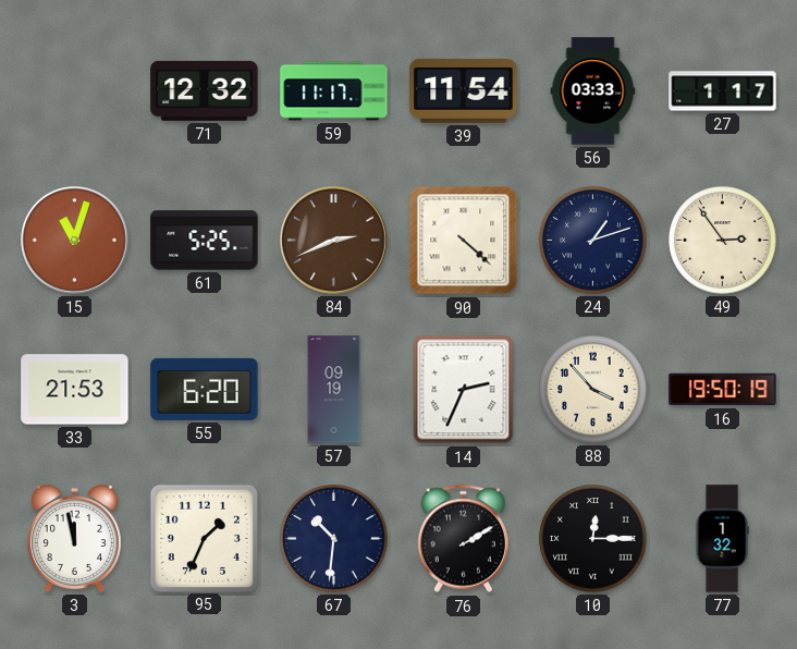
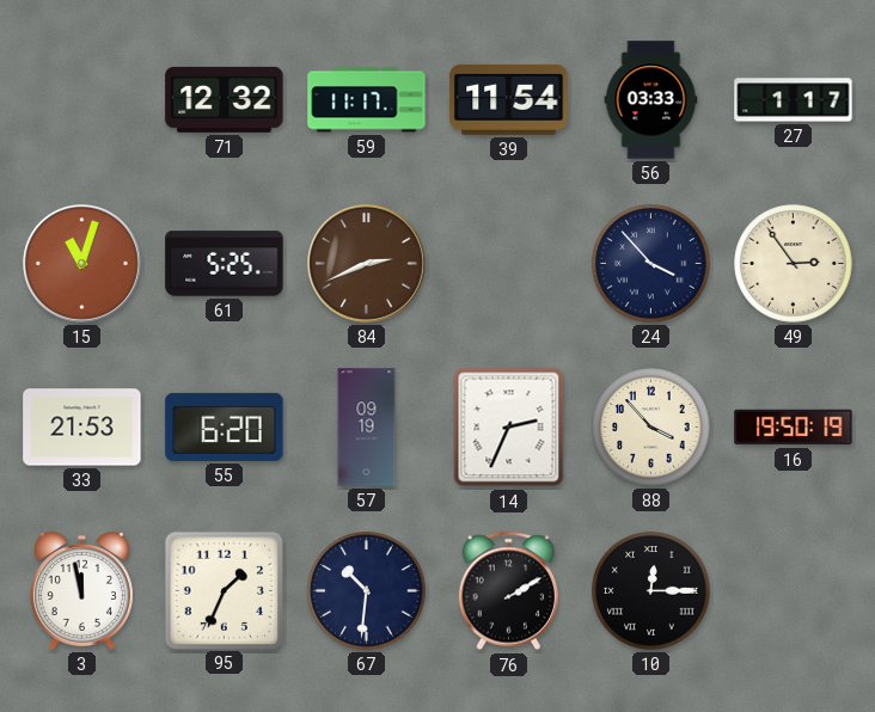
90: 4:22 -> none
24: 1:12 -> 3:53
77: 1:32 -> none
